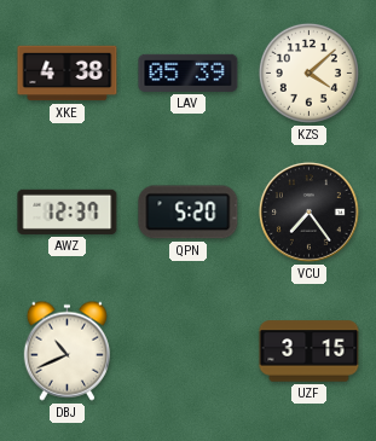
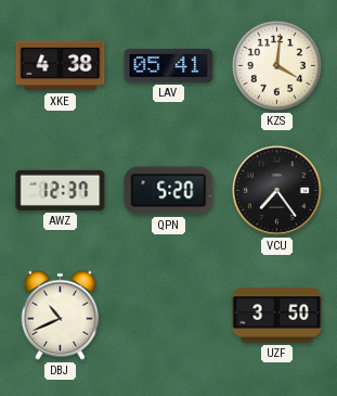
LAV: 05:39 -> 05:41
KZS: 4:08 -> 4:01
UZF: 3:15 -> 3:50
